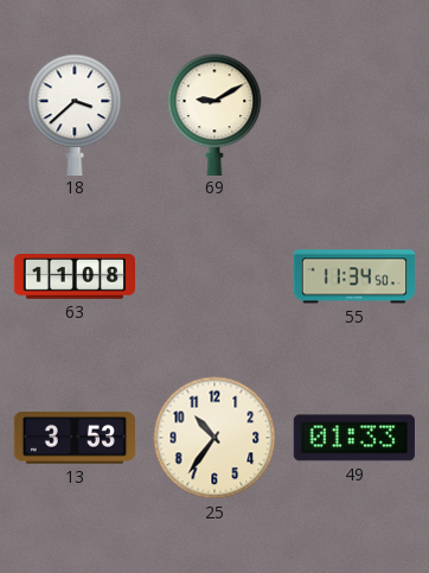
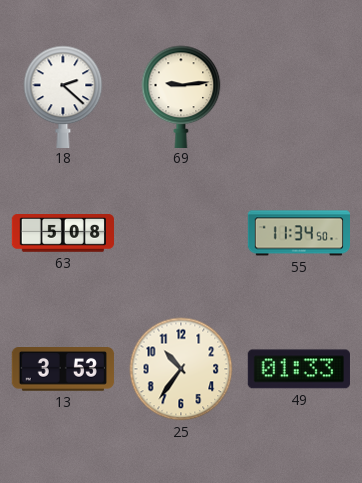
18: 3:38 -> 2:22
69: 9:10 -> 9:14
63: 11:08 -> 5:08
